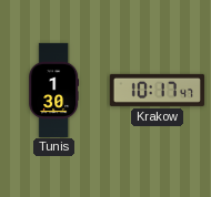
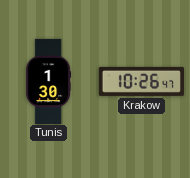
Krakow: 10:17 -> 10:26
